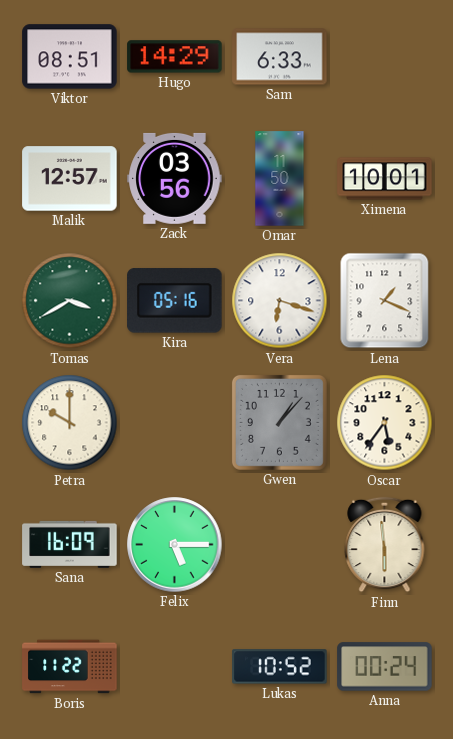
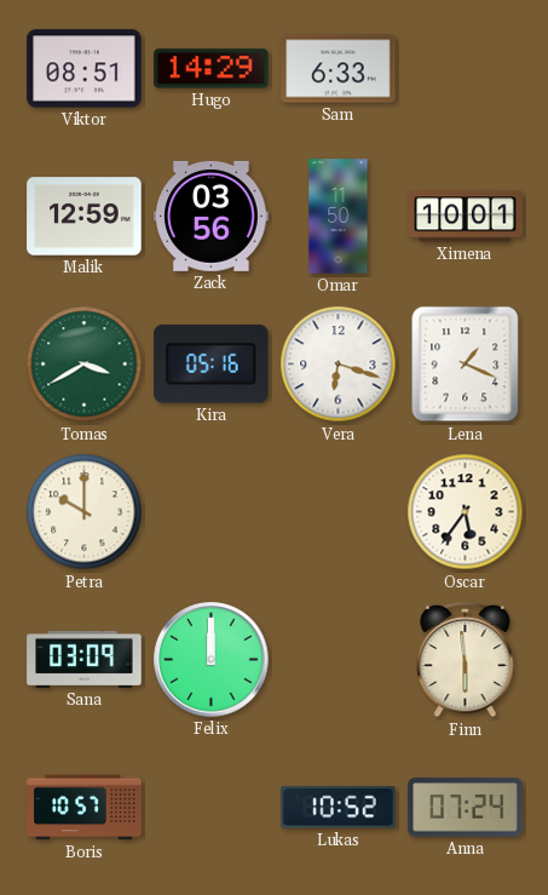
Malik: 12:57 -> 12:59
Gwen: 1:07 -> none
Sana: 16:09 -> 03:09
Felix: 5:15 -> 12:00
Boris: 11:22 -> 10:57
Anna: 00:24 -> 07:24
